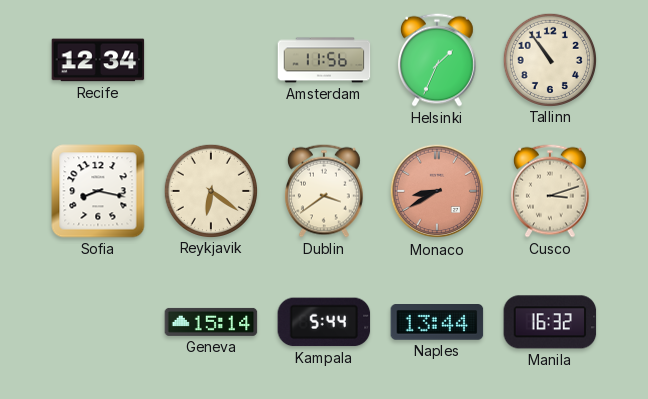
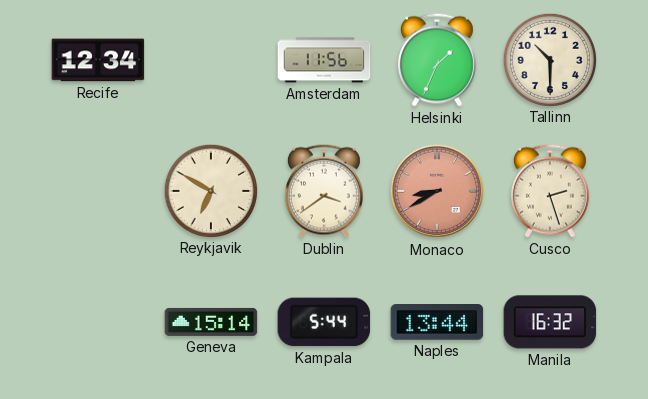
Tallinn: 10:54 -> 10:30
Sofia: 8:17 -> none
Reykjavik: 6:21 -> 6:50
Cusco: 3:12 -> 2:27
